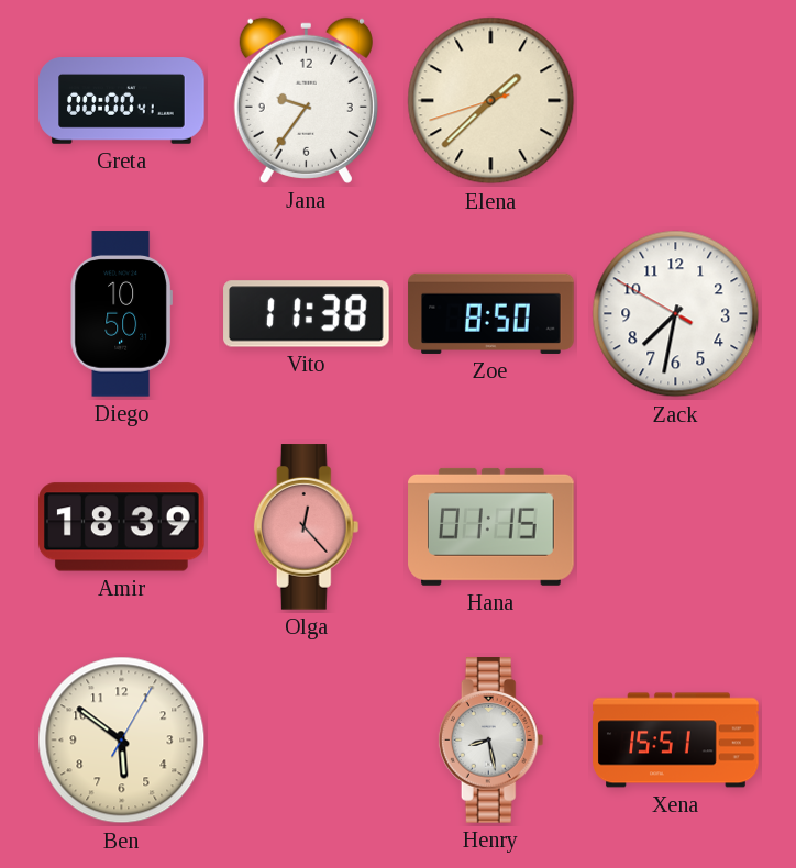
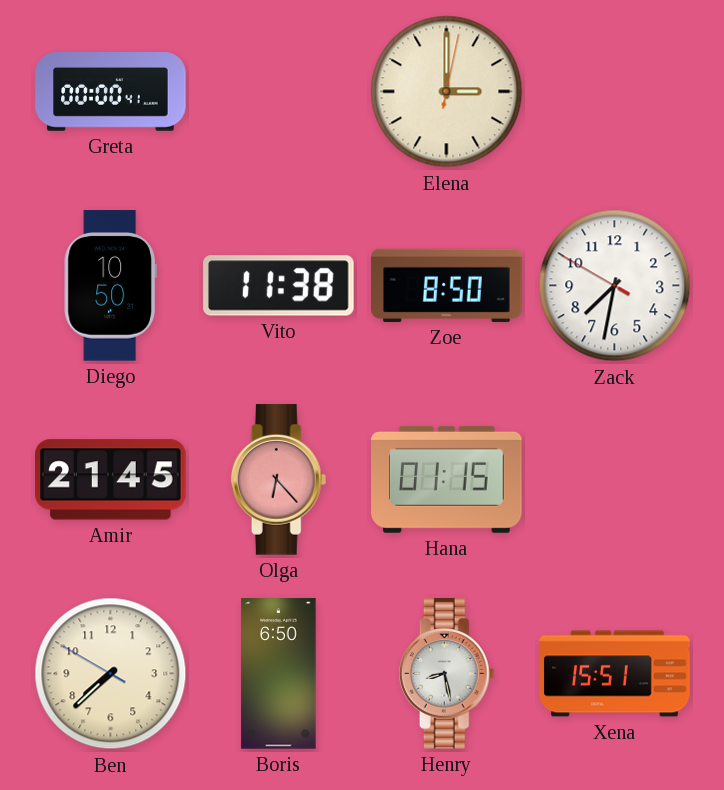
Jana: 9:36 -> none
Elena: 1:37 -> 3:00
Amir: 18:39 -> 21:45
Olga: 12:23 -> 6:23
Ben: 5:51 -> 7:37
Boris: none -> 6:50
